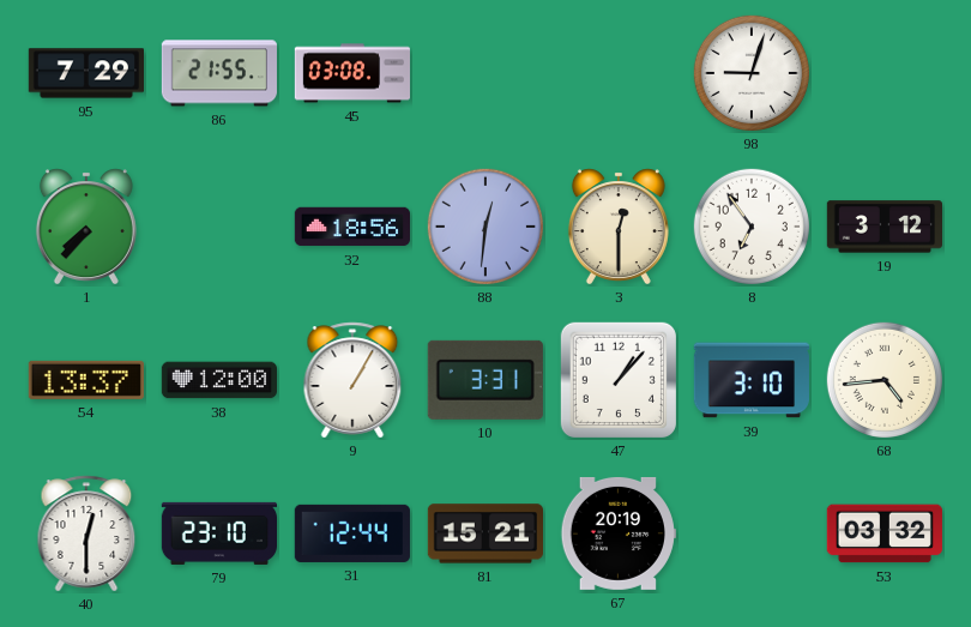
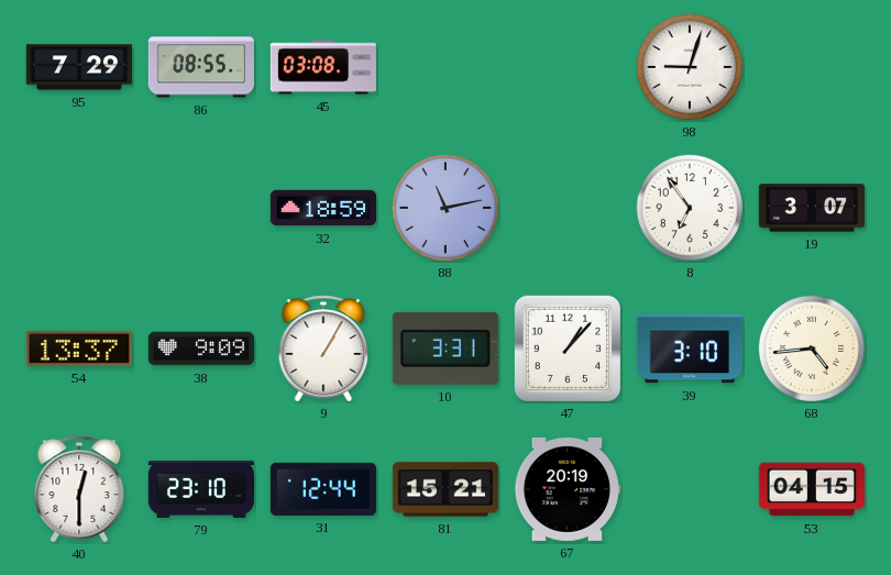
86: 21:55 -> 08:55
1: 7:37 -> none
32: 18:56 -> 18:59
88: 12:31 -> 11:13
3: 12:30 -> none
19: 3:12 -> 3:07
38: 12:00 -> 9:09
53: 03:32 -> 04:15
